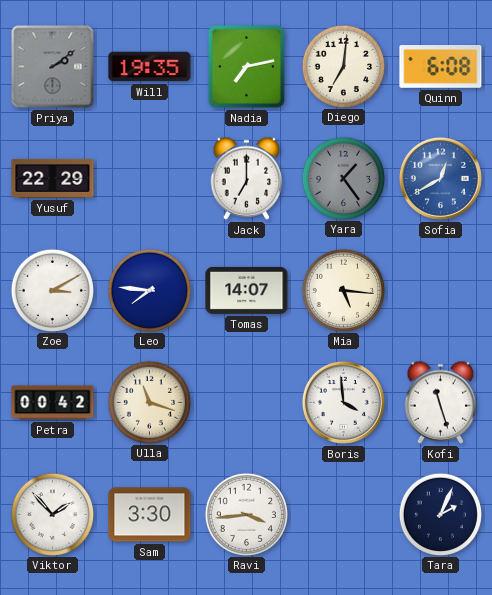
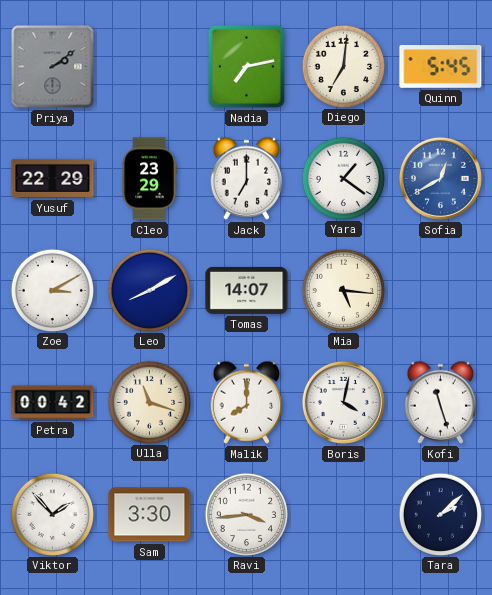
Will: 19:35 -> none
Quinn: 6:08 -> 5:45
Cleo: none -> 23:29
Yara: 1:24 -> 1:21
Yara dial: grey -> white
Leo: 7:46 -> 8:10
Malik: none -> 8:00
Boris: 3:59 -> 4:02
Tara: 2:04 -> 2:08
